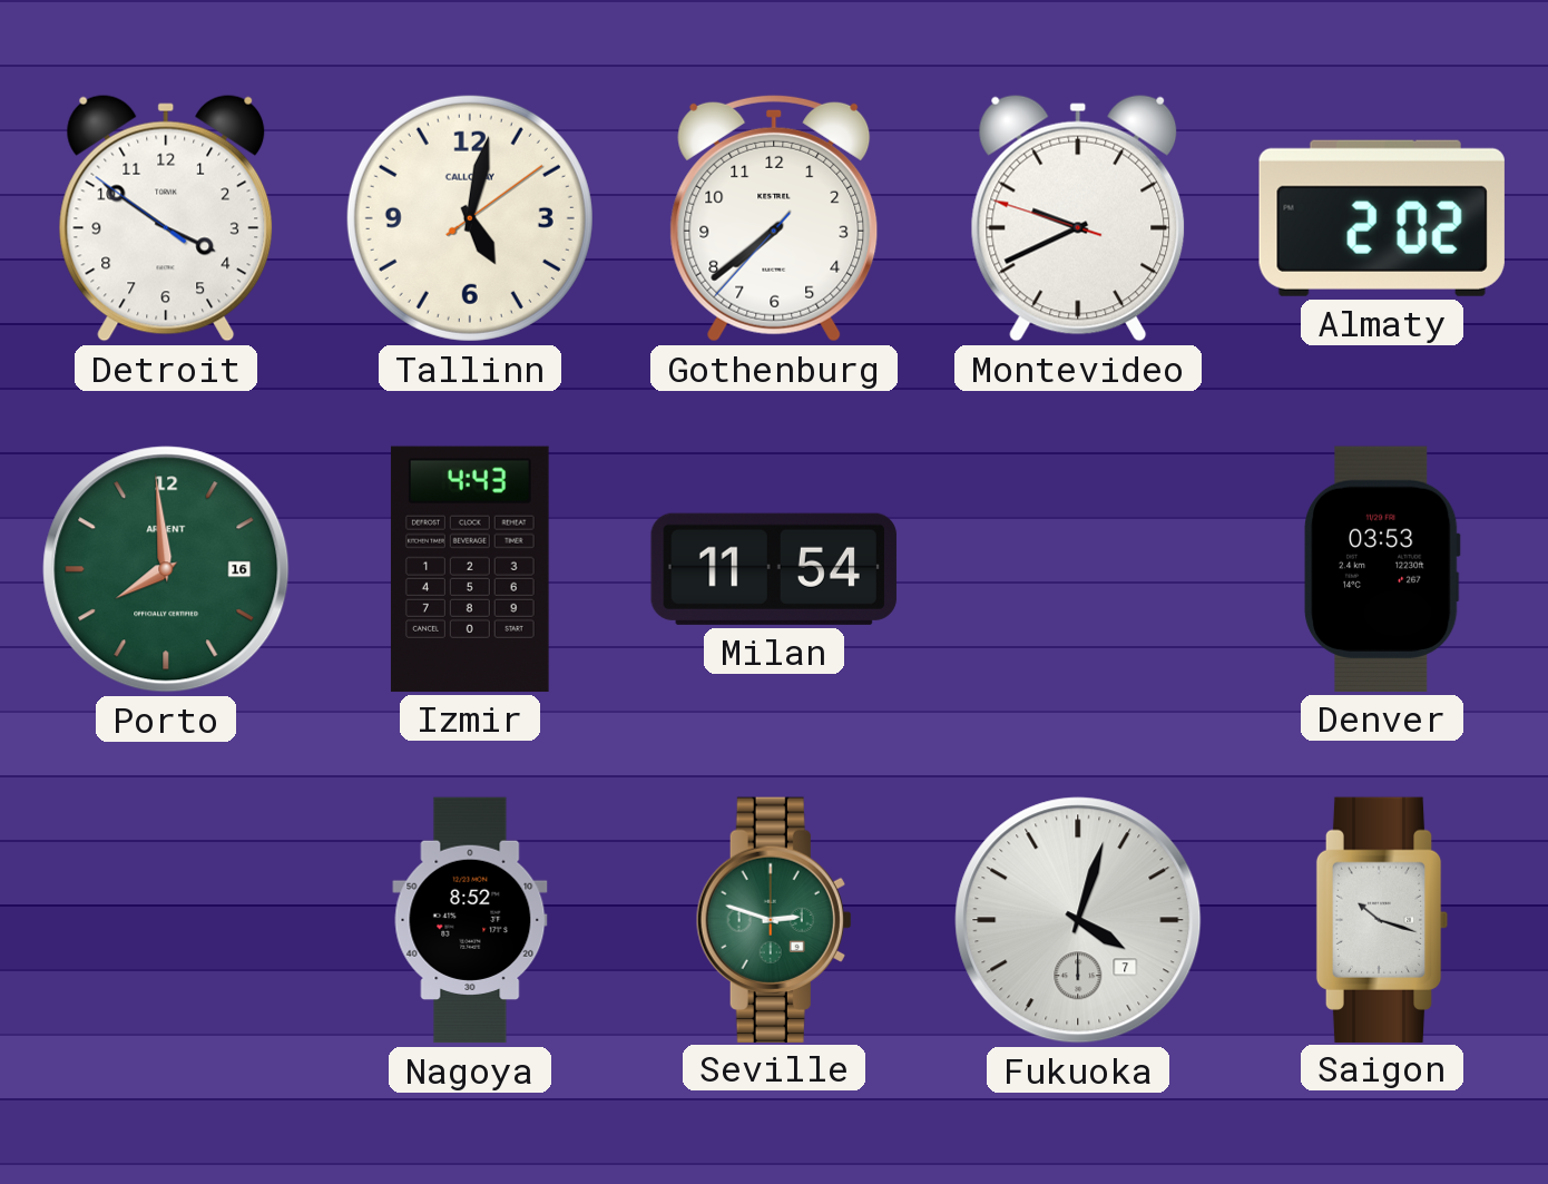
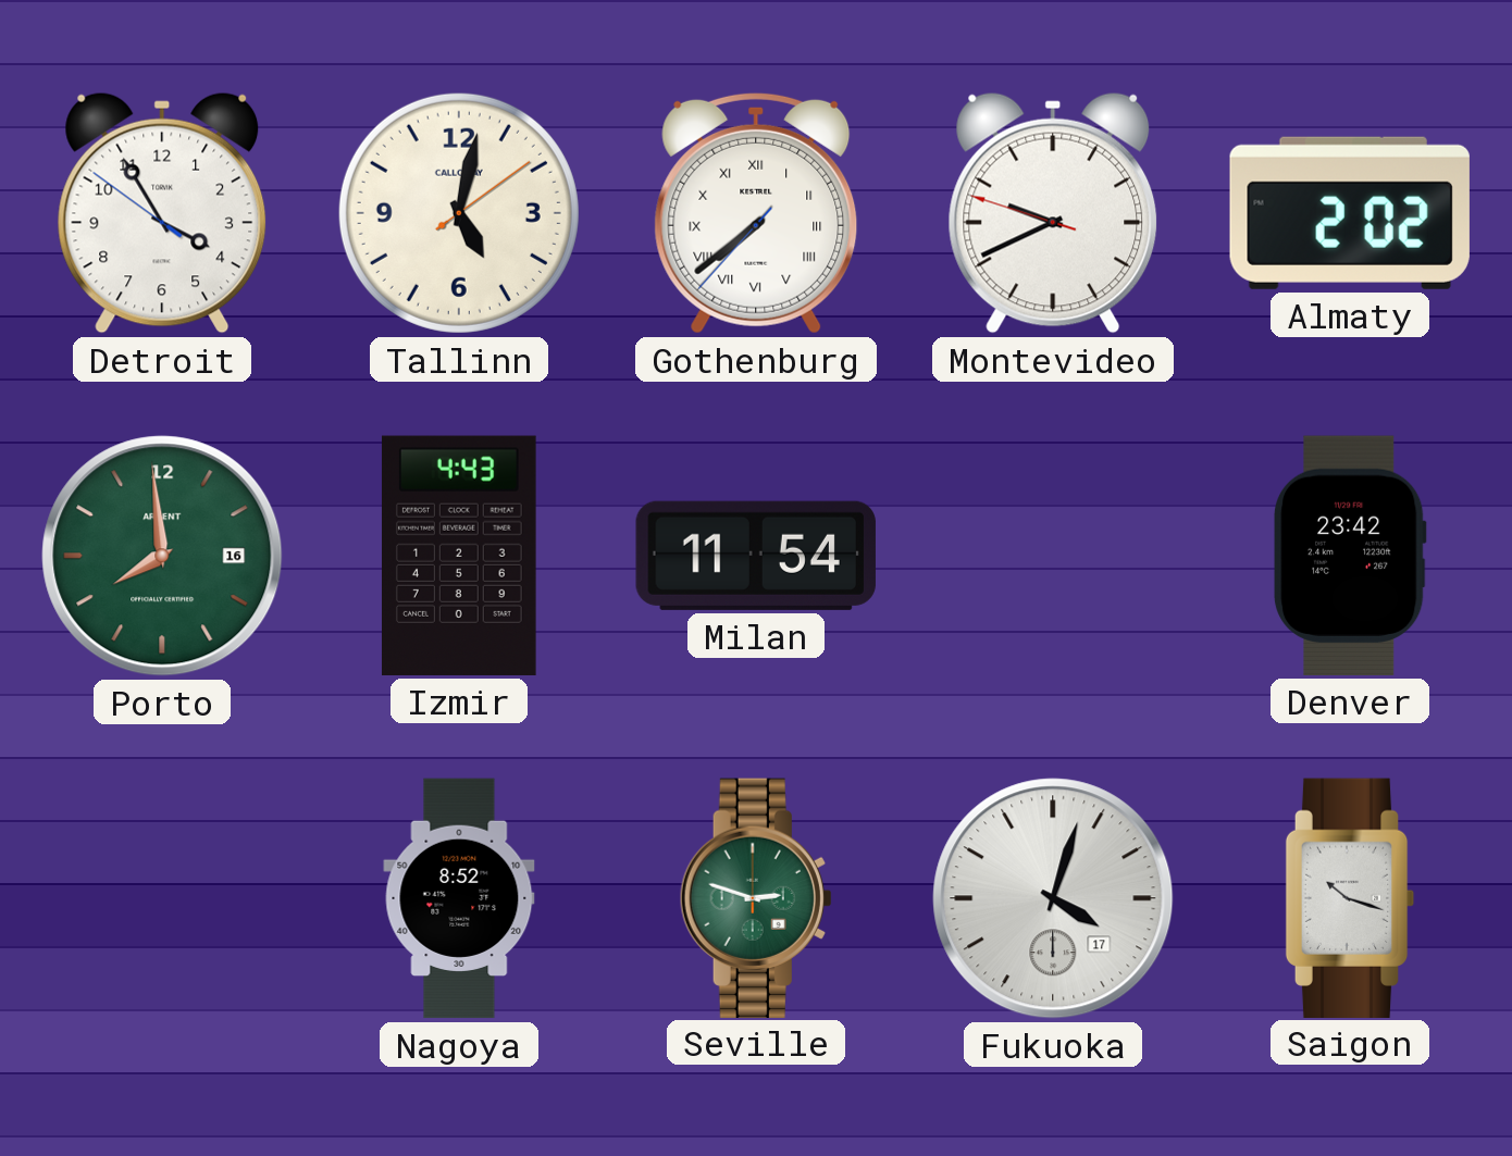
Detroit: 3:50 -> 3:54
Gothenburg numerals: Arabic -> Roman
Denver: 03:53 -> 23:42
Fukuoka date: 7 -> 17
